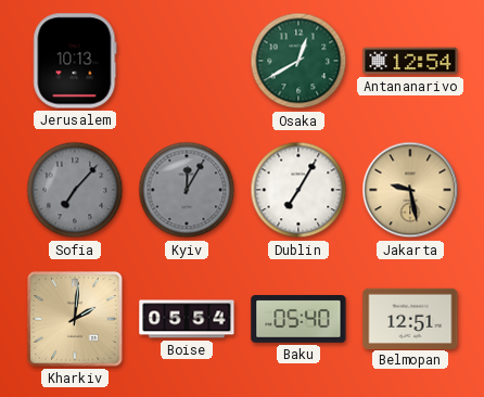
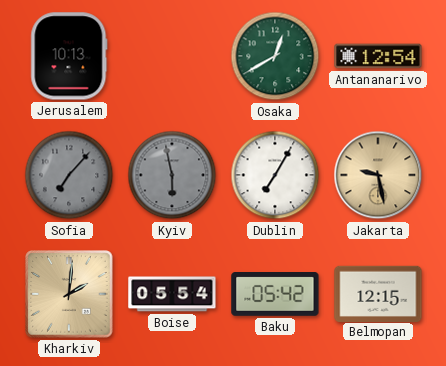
Kyiv: 12:05 -> 5:58
Baku: 05:40 -> 05:42
Belmopan: 12:51 -> 12:15
